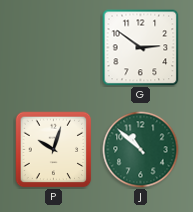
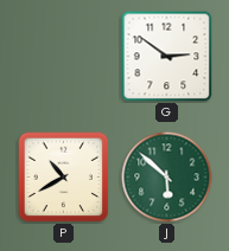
P: 10:03 -> 10:40
J: 10:52 -> 5:52
